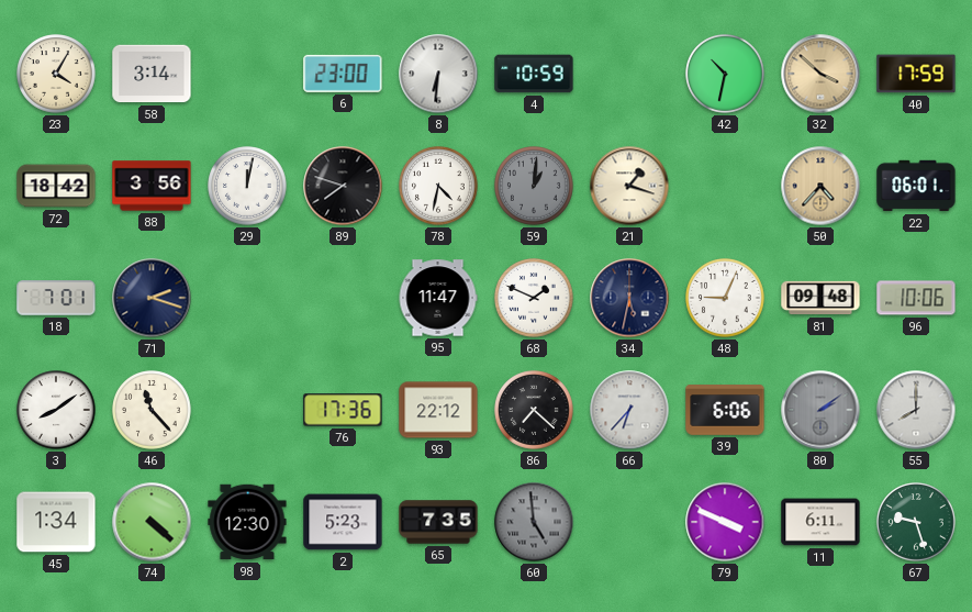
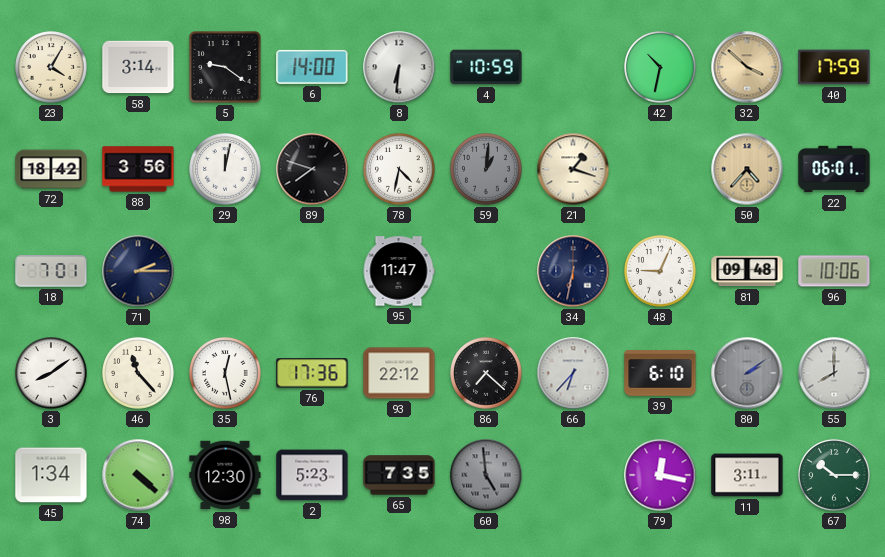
5: none -> 9:21
6: 23:00 -> 14:00
71: 2:18 -> 2:15
68: 1:49 -> none
34: 5:32 -> 6:32
35: none -> 12:28
39: 6:06 -> 6:10
79: 3:49 -> 12:17
11: 6:11 -> 3:11
67: 9:27 -> 10:15
